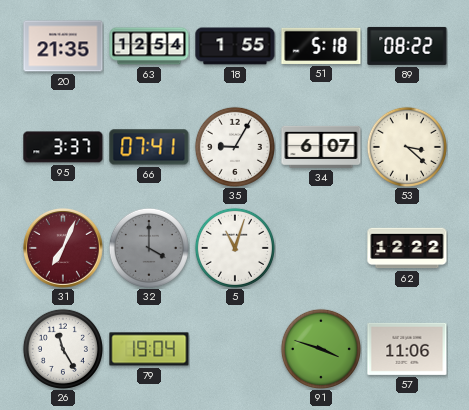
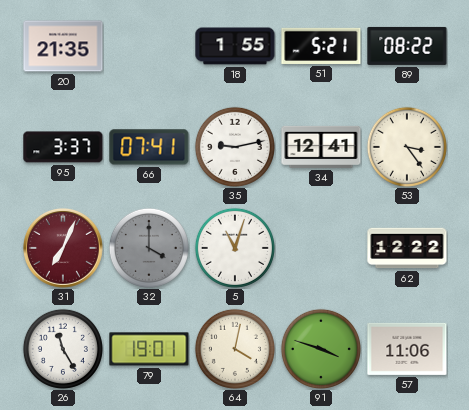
63: 12:54 -> none
51: 5:18 -> 5:21
35: 9:05 -> 9:13
34: 6:07 -> 12:41
53: 3:22 -> 3:24
79: 19:04 -> 19:01
64: none -> 4:02
